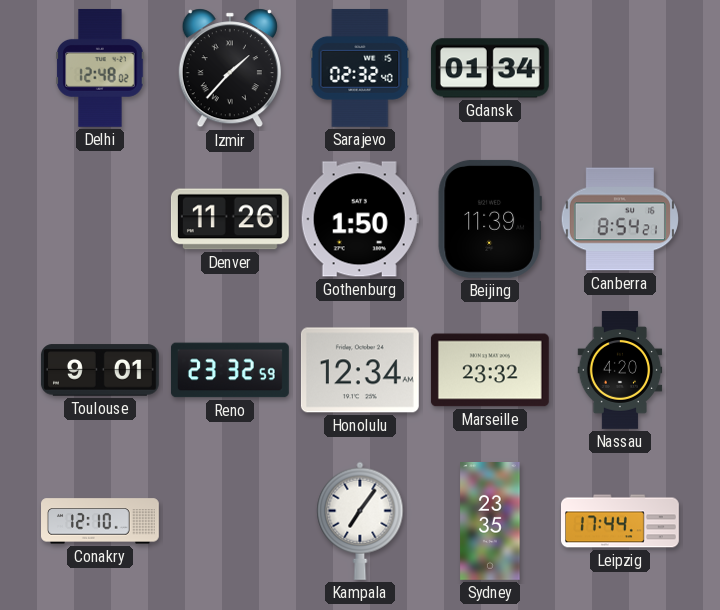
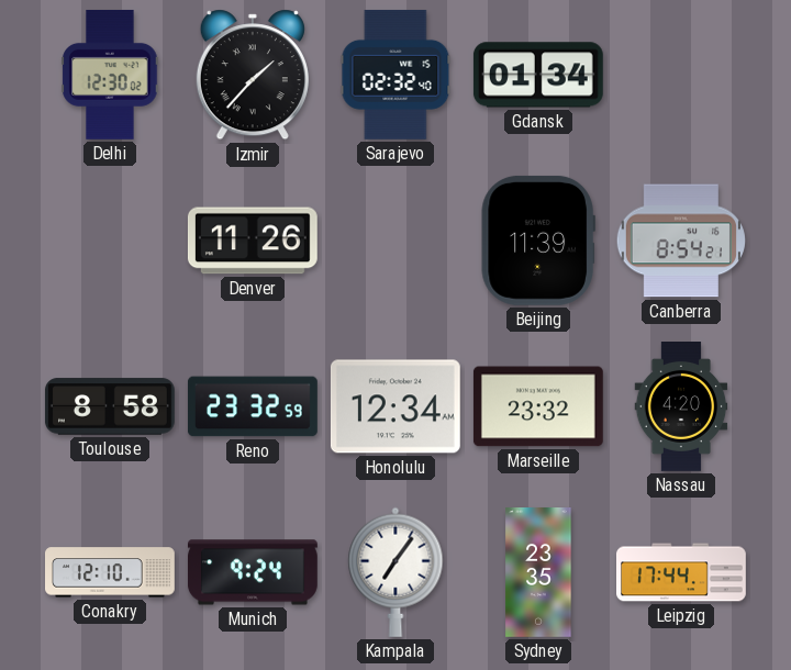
Delhi: 12:48 -> 12:30
Gothenburg: 1:50 -> none
Toulouse: 9:01 -> 8:58
Munich: none -> 9:24
